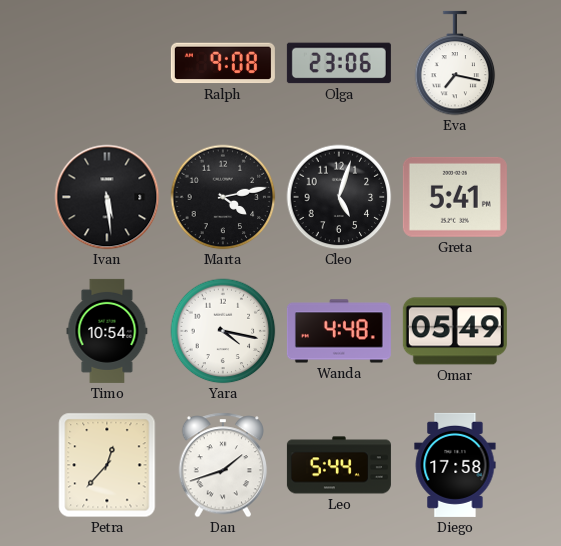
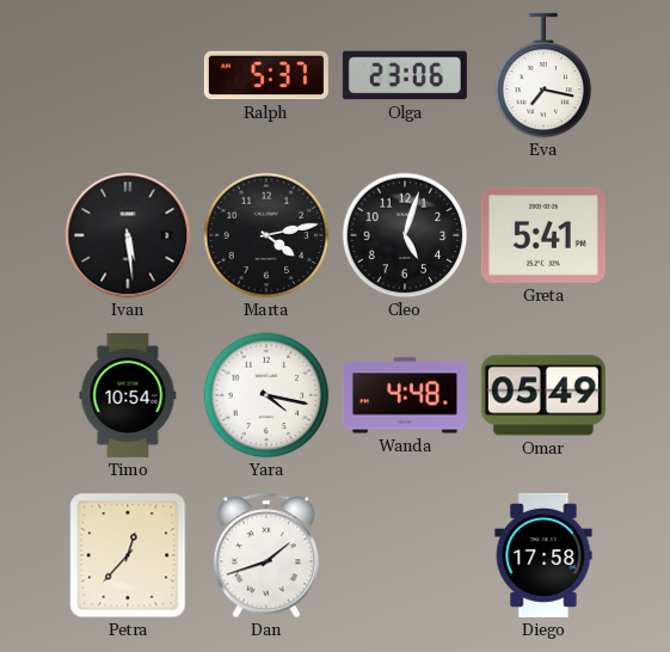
Ralph: 9:08 -> 5:37
Leo: 5:44 -> none
